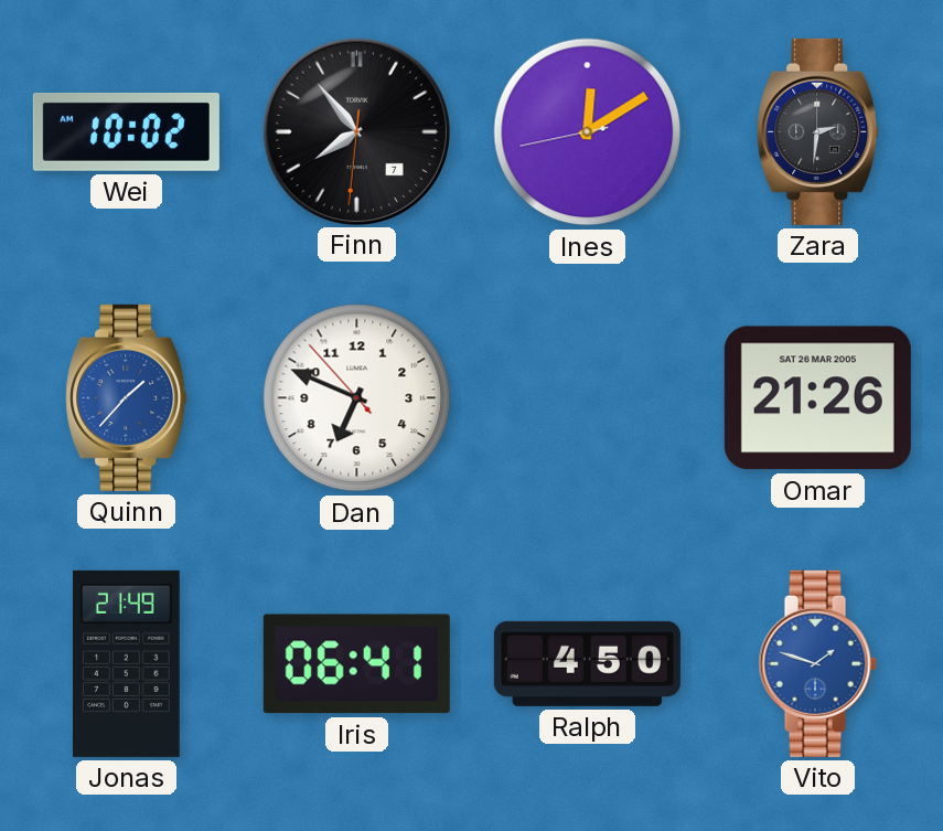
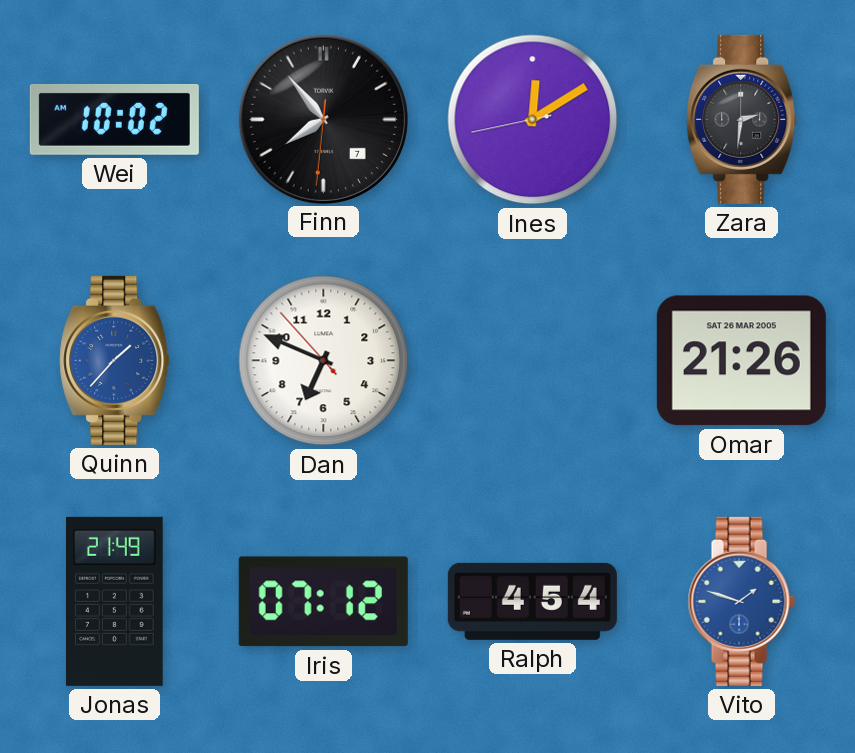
Iris: 06:41 -> 07:12
Ralph: 4:50 -> 4:54
